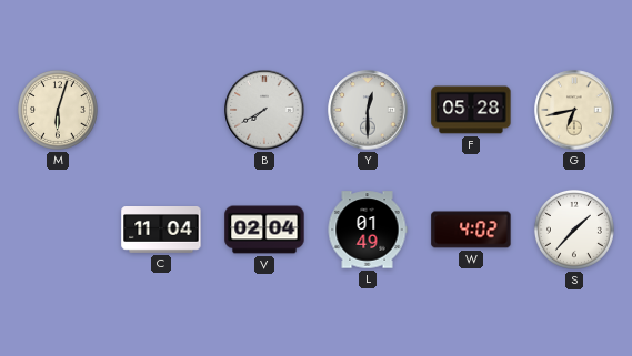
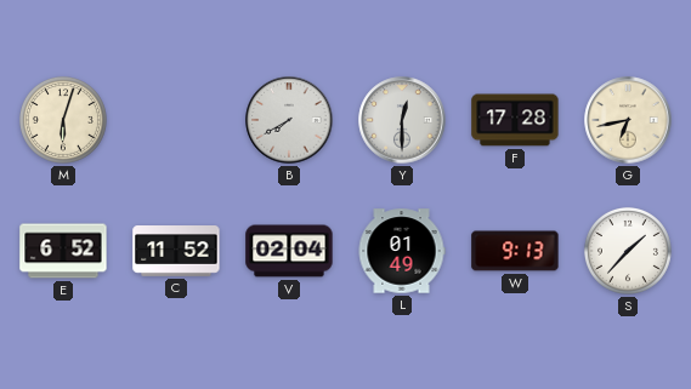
F: 05:28 -> 17:28
E: none -> 6:52
C: 11:04 -> 11:52
W: 4:02 -> 9:13
